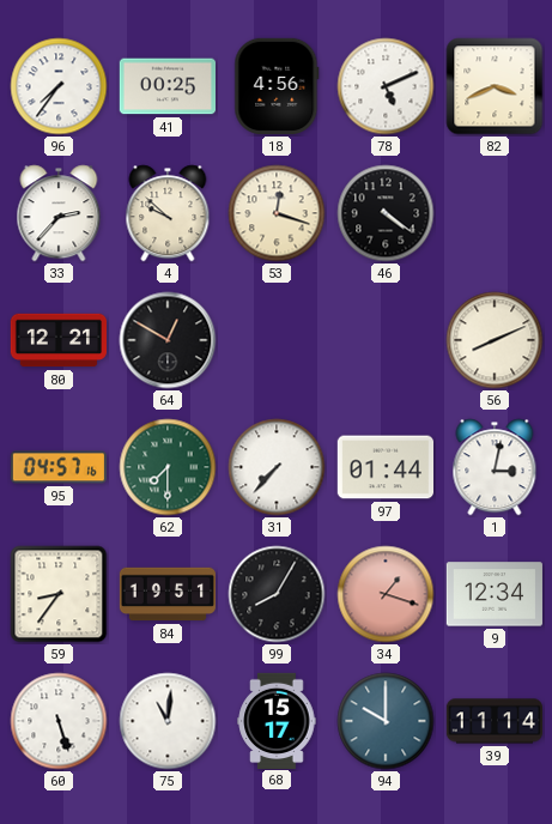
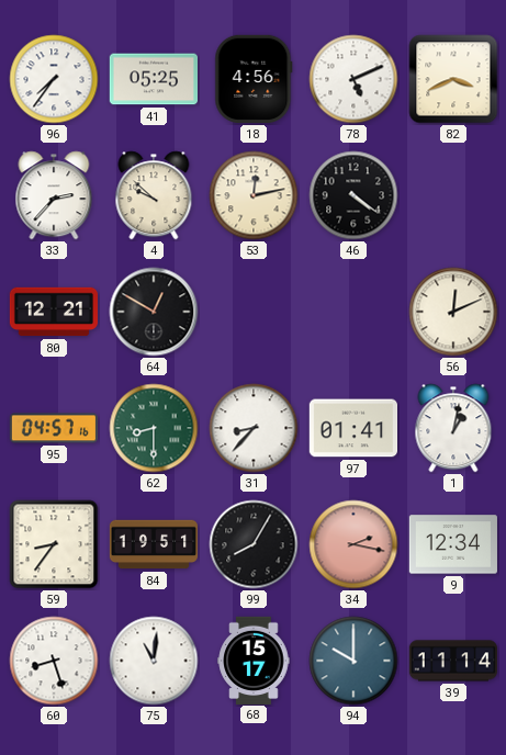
41: 00:25 -> 05:25
53: 12:18 -> 12:13
56: 8:11 -> 12:11
62: 7:30 -> 8:30
31: 7:37 -> 8:37
97: 01:44 -> 01:41
1: 3:02 -> 1:02
34: 1:18 -> 2:17
60: 5:27 -> 8:27
